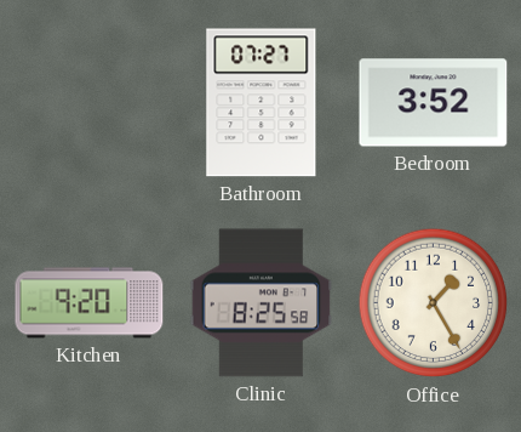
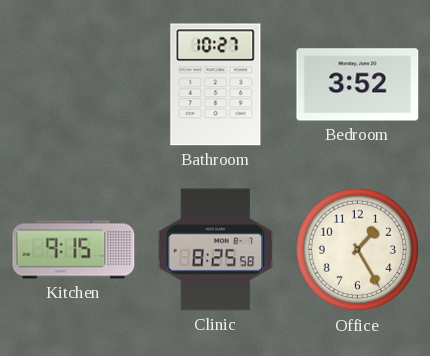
Bathroom: 07:27 -> 10:27
Kitchen: 9:20 -> 9:15
